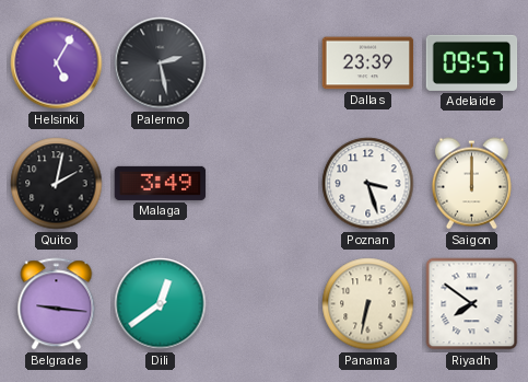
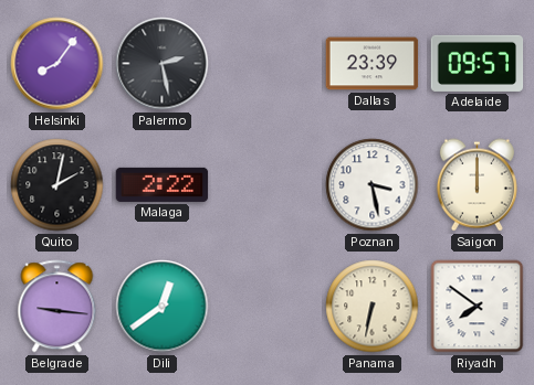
Helsinki: 5:05 -> 8:06
Malaga: 3:49 -> 2:22
Poznan: 3:27 -> 3:28
